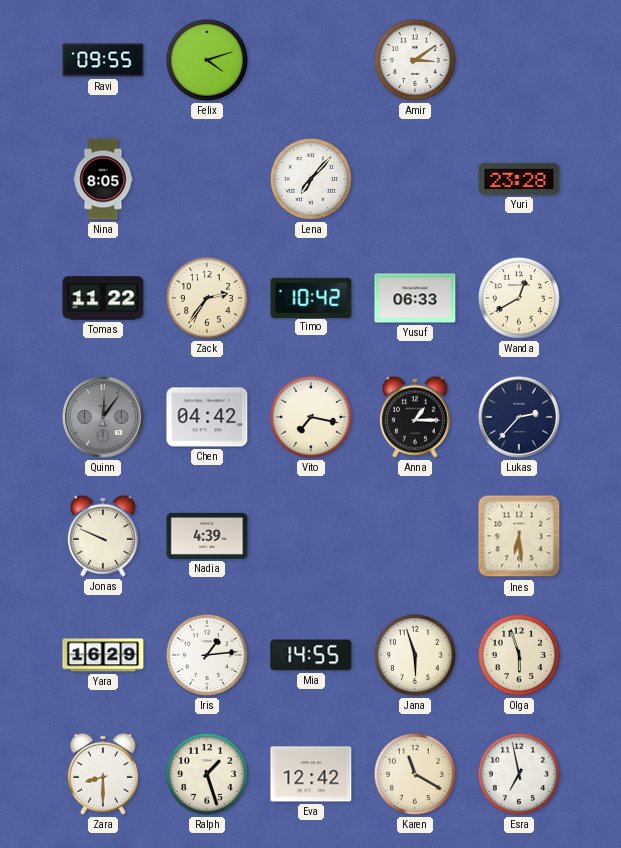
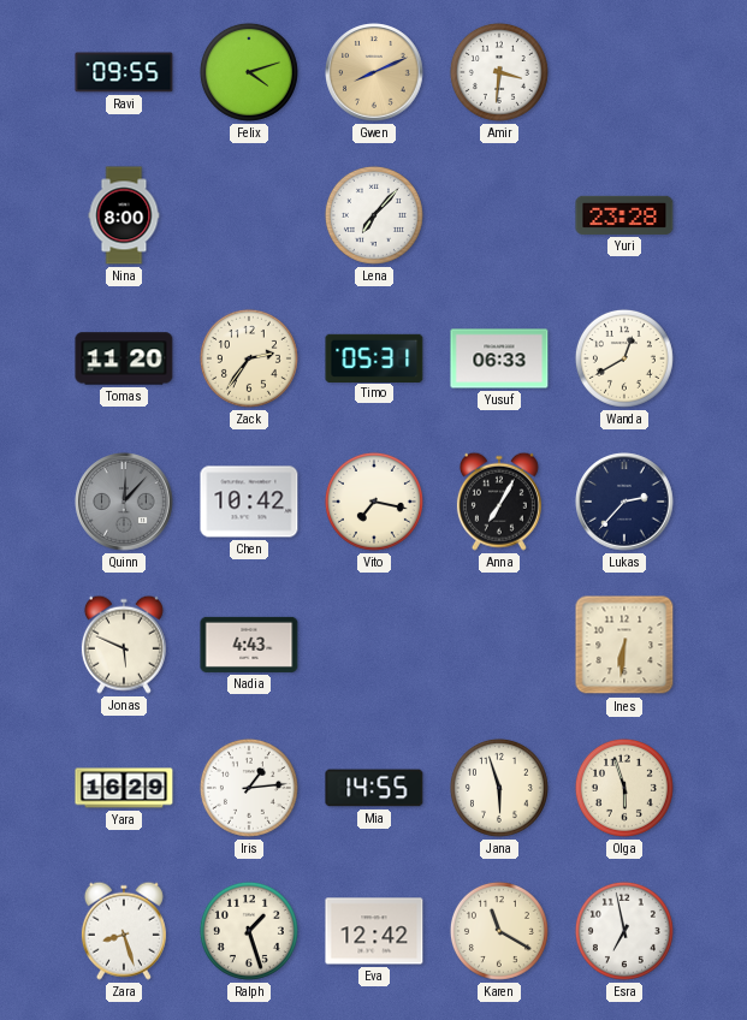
Gwen: none -> 8:11
Amir: 3:09 -> 3:31
Nina: 8:05 -> 8:00
Tomas: 11:22 -> 11:20
Timo: 10:42 -> 05:31
Quinn: 12:06 -> 12:07
Chen: 04:42 -> 10:42
Anna: 1:15 -> 7:05
Jonas: 9:49 -> 5:49
Nadia: 4:39 -> 4:43
Ines: 6:29 -> 6:31
Zara: 8:30 -> 8:27
